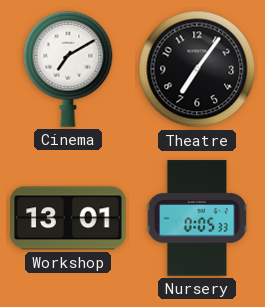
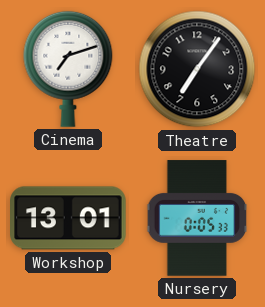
Cinema: 7:10 -> 7:12
